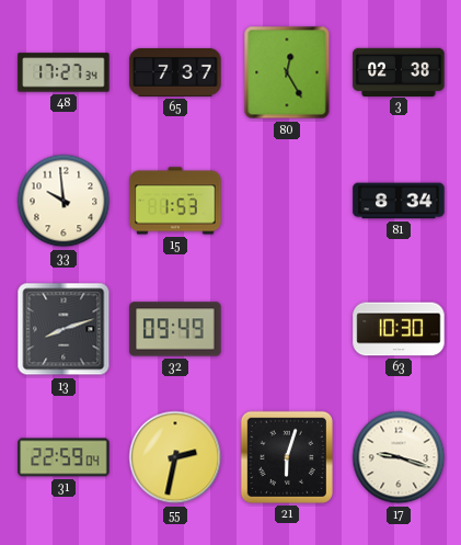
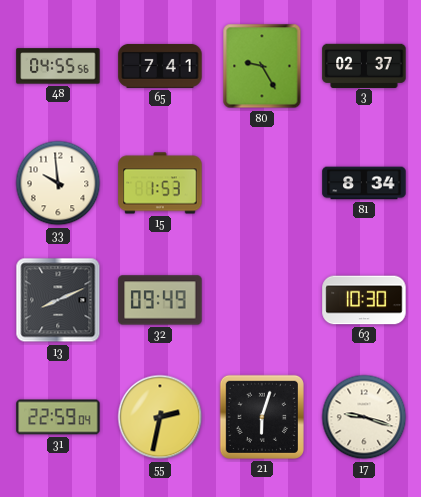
48: 17:27 -> 04:55
65: 7:37 -> 7:41
80: 12:25 -> 9:25
3: 02:38 -> 02:37
13: 8:12 -> 8:11
